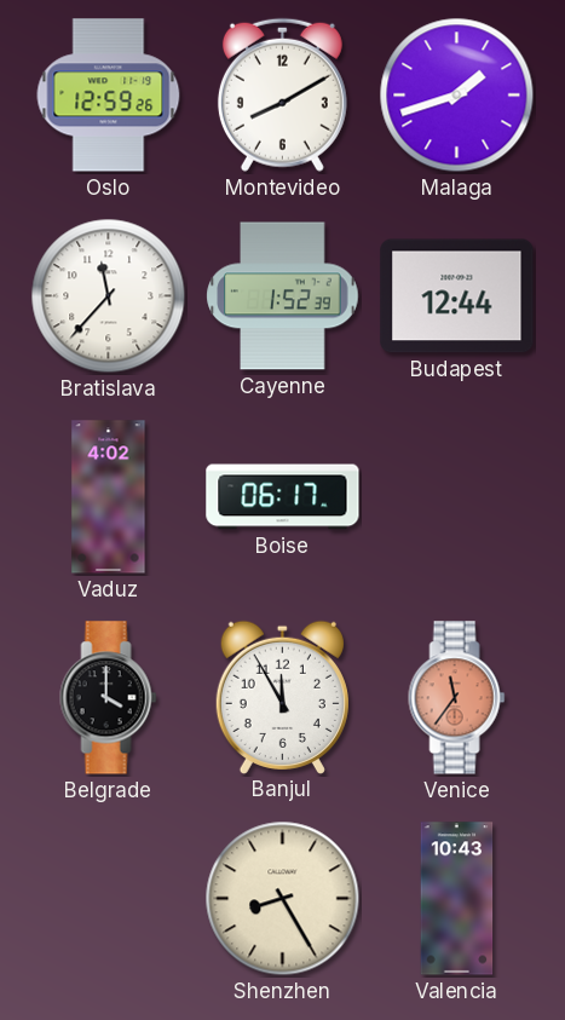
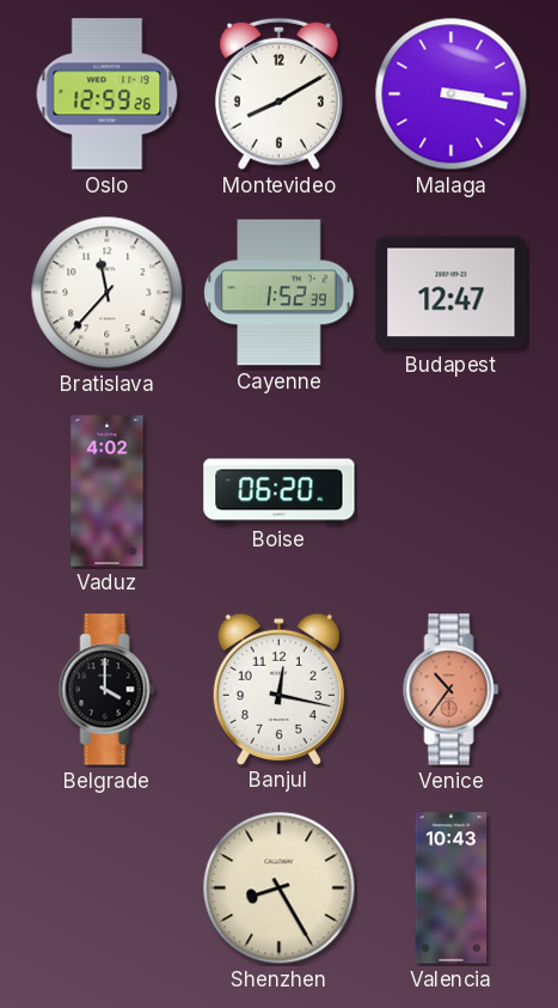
Malaga: 1:42 -> 3:17
Budapest: 12:44 -> 12:47
Boise: 06:17 -> 06:20
Banjul: 11:55 -> 12:17
Venice: 11:36 -> 10:36
